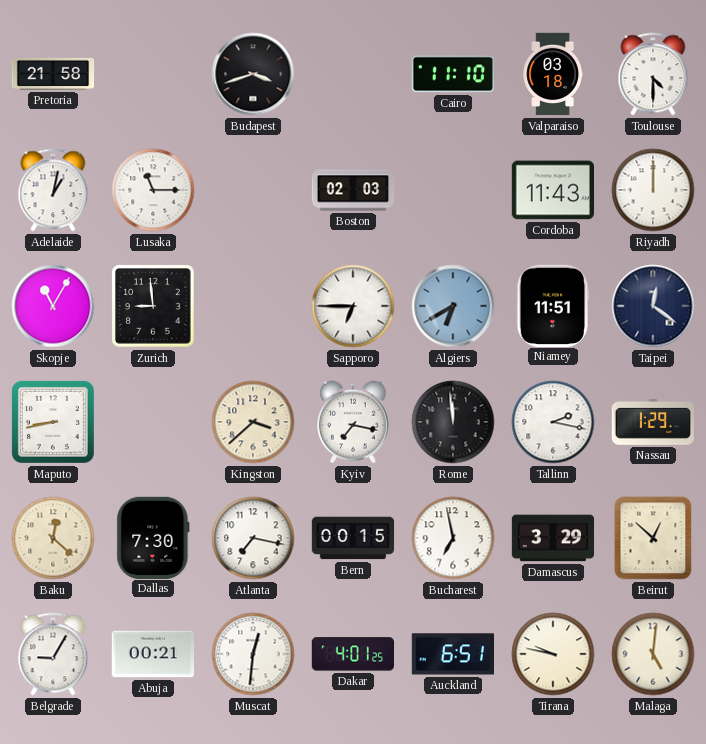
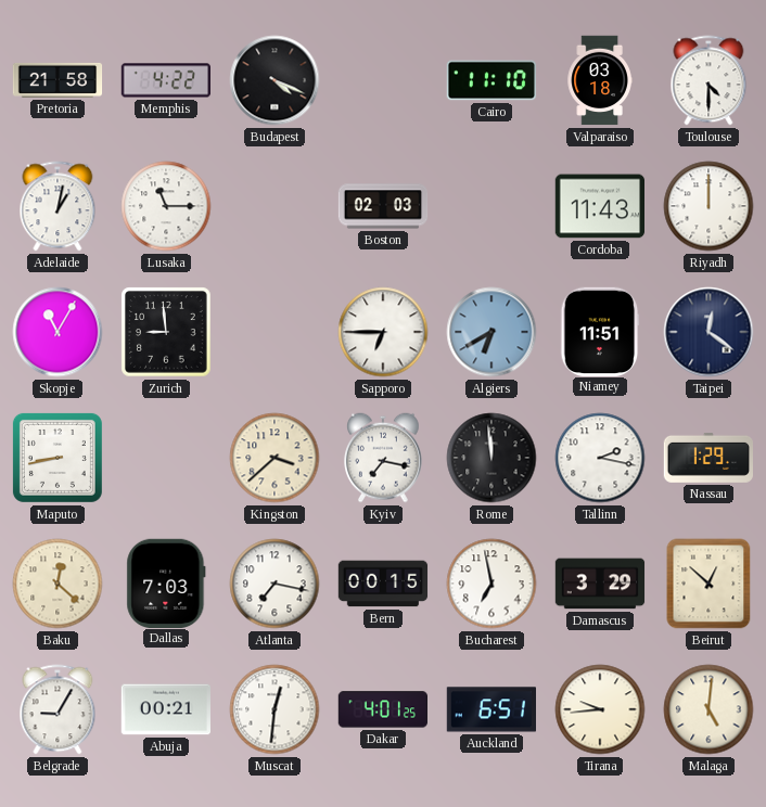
Memphis: none -> 4:22
Budapest: 3:42 -> 4:19
Dallas: 7:30 -> 7:03
Tirana: 9:47 -> 9:44
